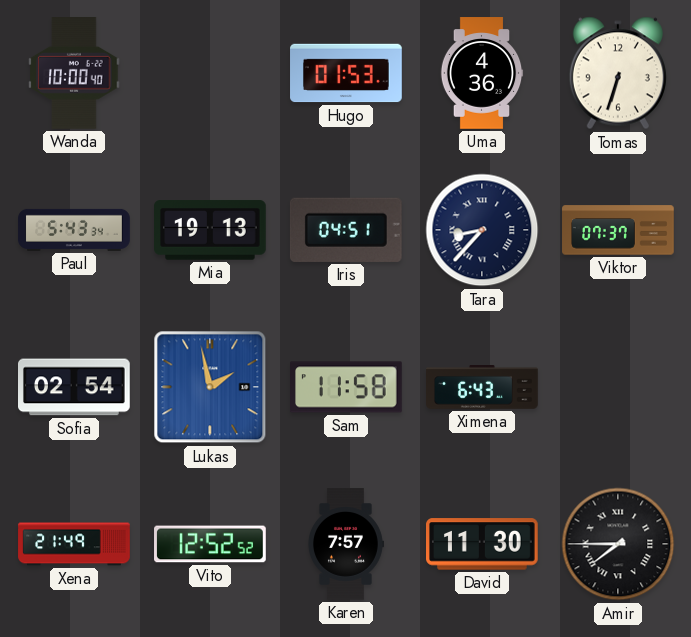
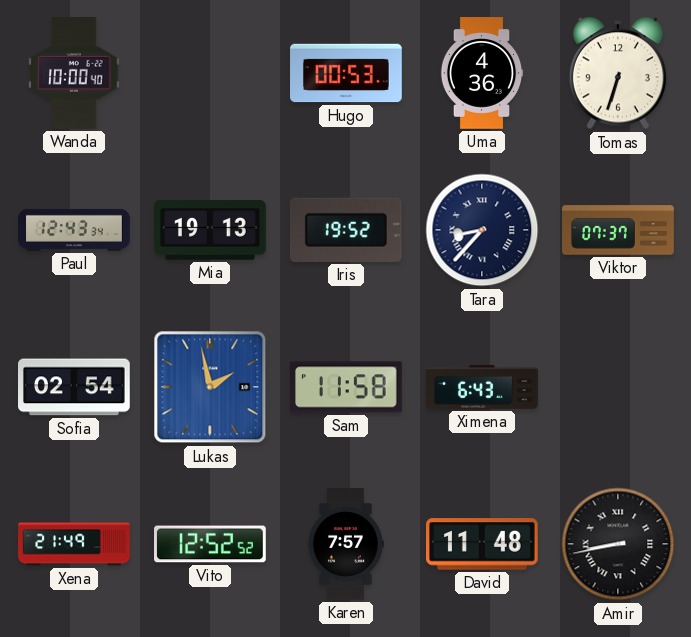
Hugo: 01:53 -> 00:53
Paul: 5:43 -> 12:43
Iris: 04:51 -> 19:52
David: 11:30 -> 11:48
Amir: 7:45 -> 8:43
